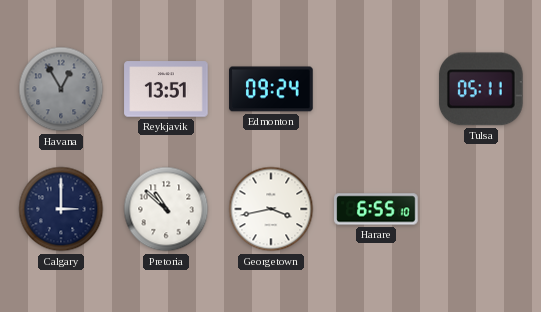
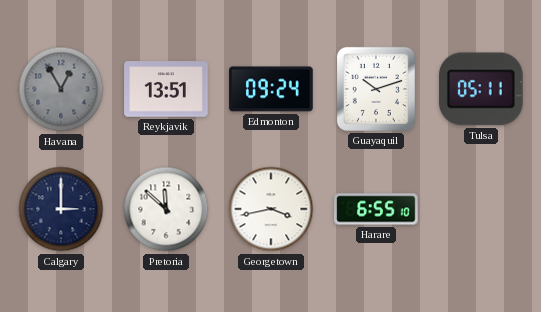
Guayaquil: none -> 10:12
Pretoria: 10:52 -> 11:52
